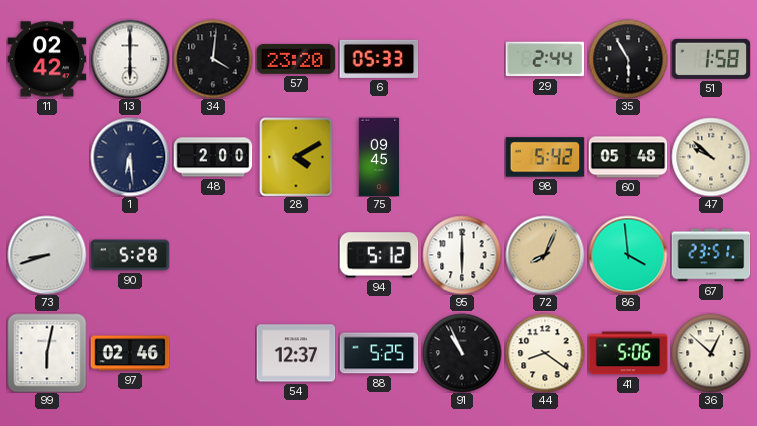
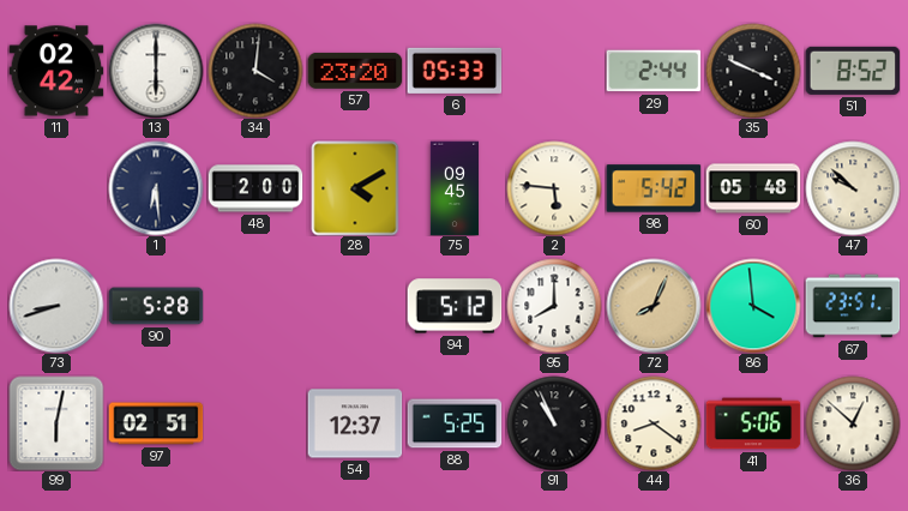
35: 5:55 -> 3:49
51: 1:58 -> 8:52
2: none -> 5:46
95: 6:00 -> 8:00
97: 02:46 -> 02:51
